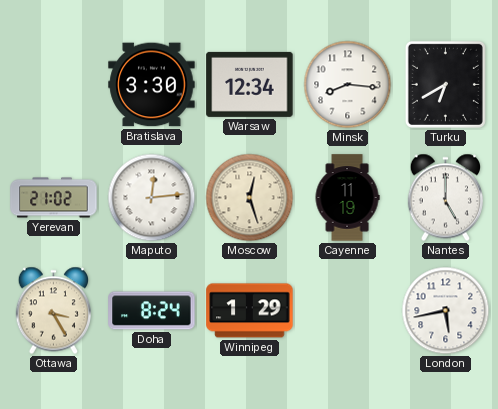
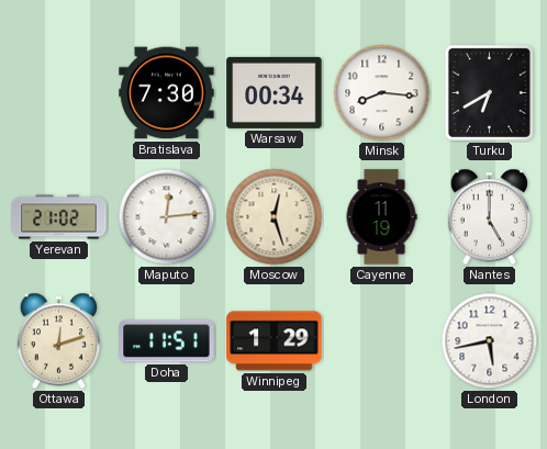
Bratislava: 3:30 -> 7:30
Warsaw: 12:34 -> 00:34
Ottawa: 3:25 -> 12:12
Doha: 8:24 -> 11:51
